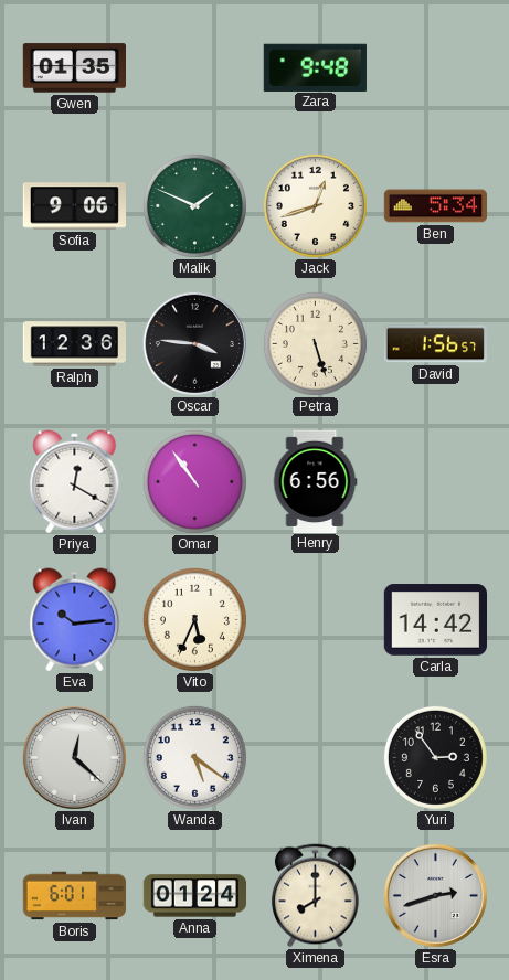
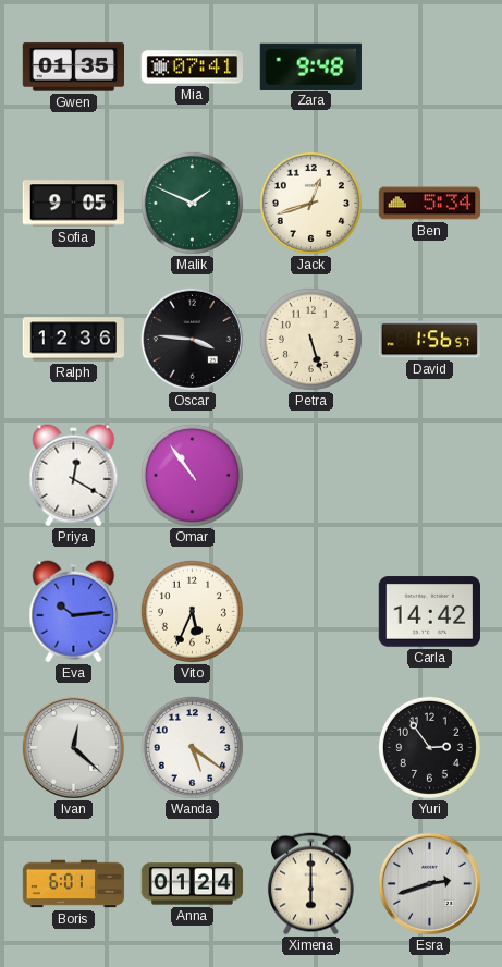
Mia: none -> 07:41
Sofia: 9:06 -> 9:05
Henry: 6:56 -> none
Ximena: 8:00 -> 6:00
